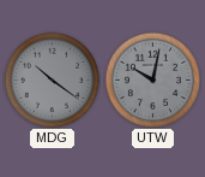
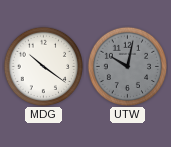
MDG dial: grey -> white
